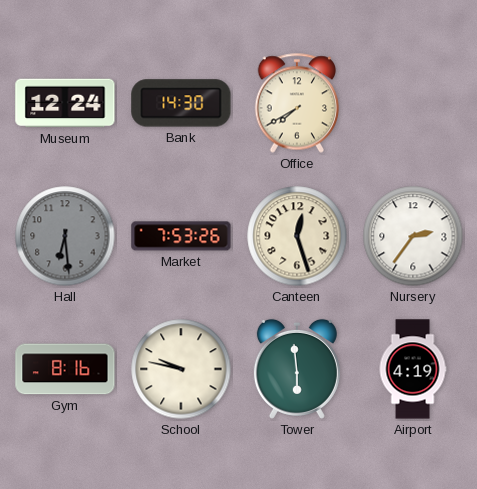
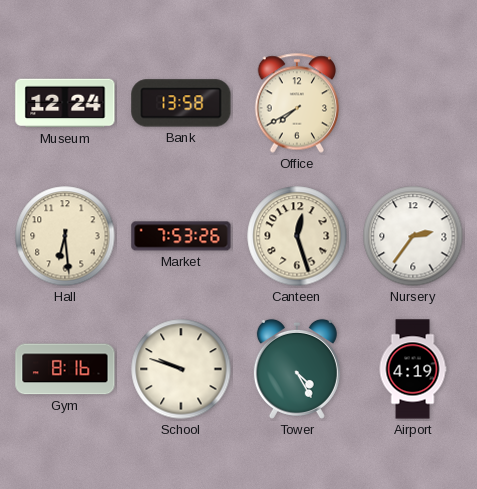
Bank: 14:30 -> 13:58
Hall dial: grey -> cream
School: 9:47 -> 9:48
Tower: 5:59 -> 4:25
